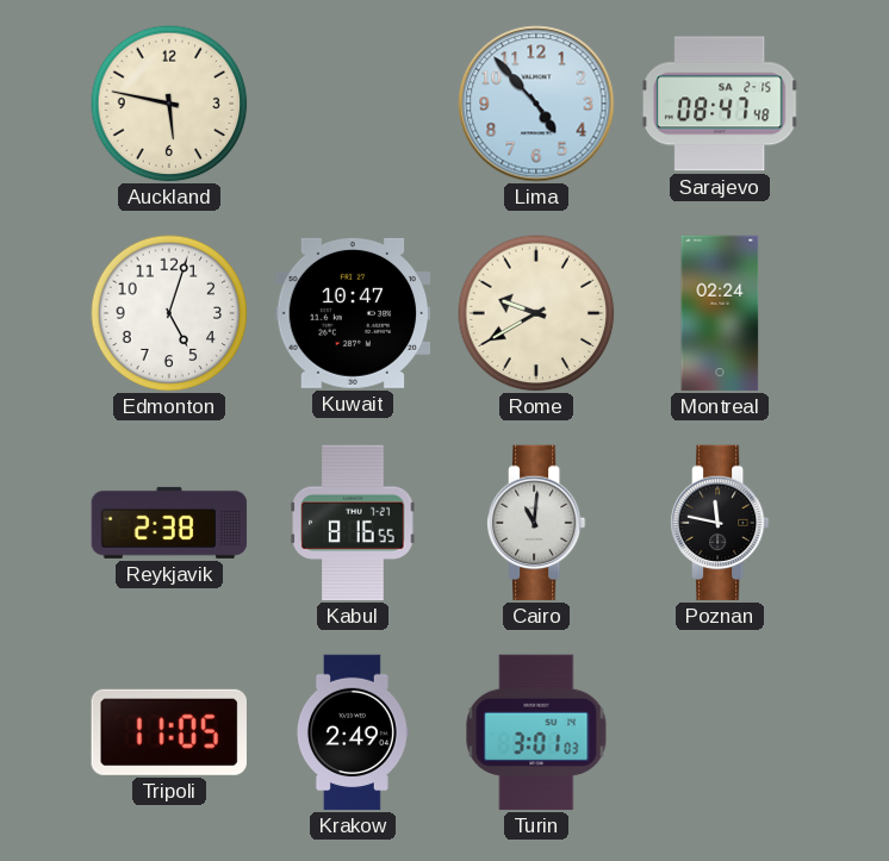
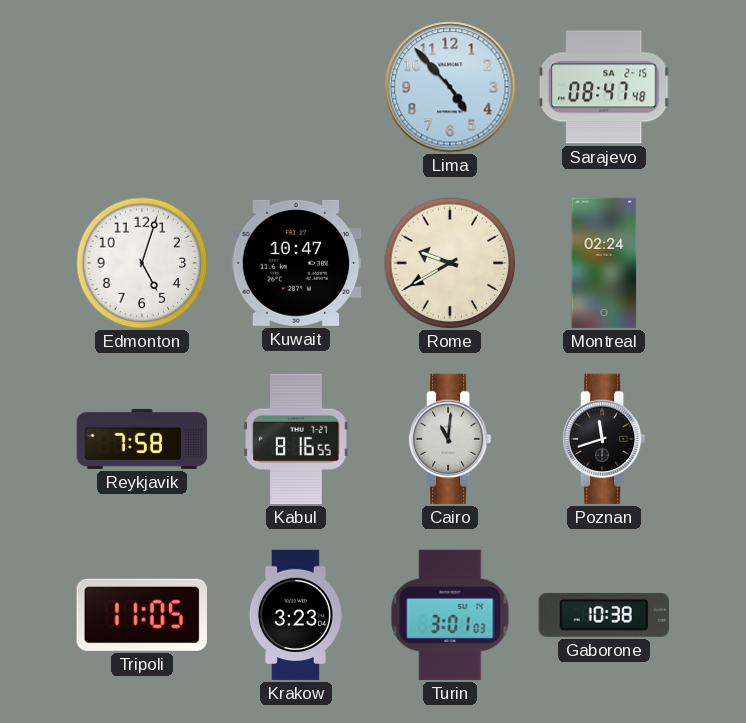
Auckland: 5:47 -> none
Reykjavik: 2:38 -> 7:58
Poznan: 11:47 -> 11:42
Krakow: 2:49 -> 3:23
Gaborone: none -> 10:38
